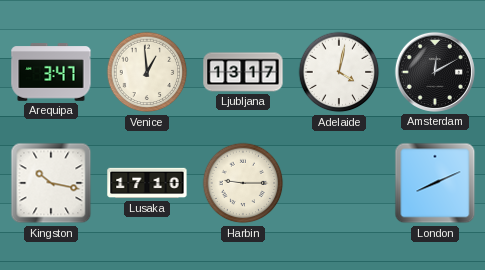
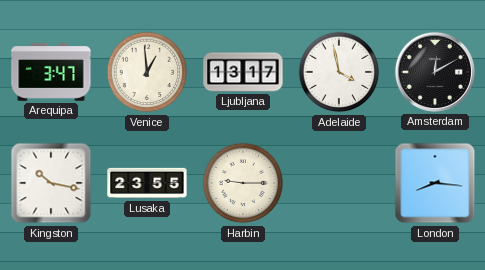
Adelaide: 4:02 -> 3:58
Lusaka: 17:10 -> 23:55
London: 8:11 -> 8:16
